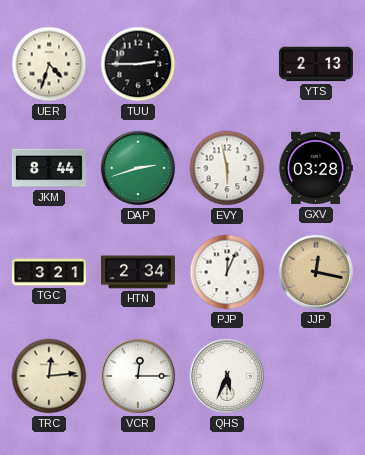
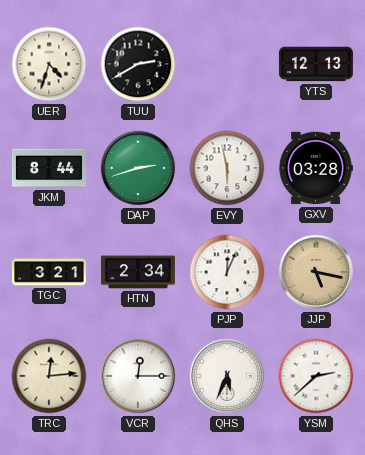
TUU: 2:45 -> 2:40
YTS: 2:13 -> 12:13
JJP: 12:17 -> 5:17
YSM: none -> 2:38
